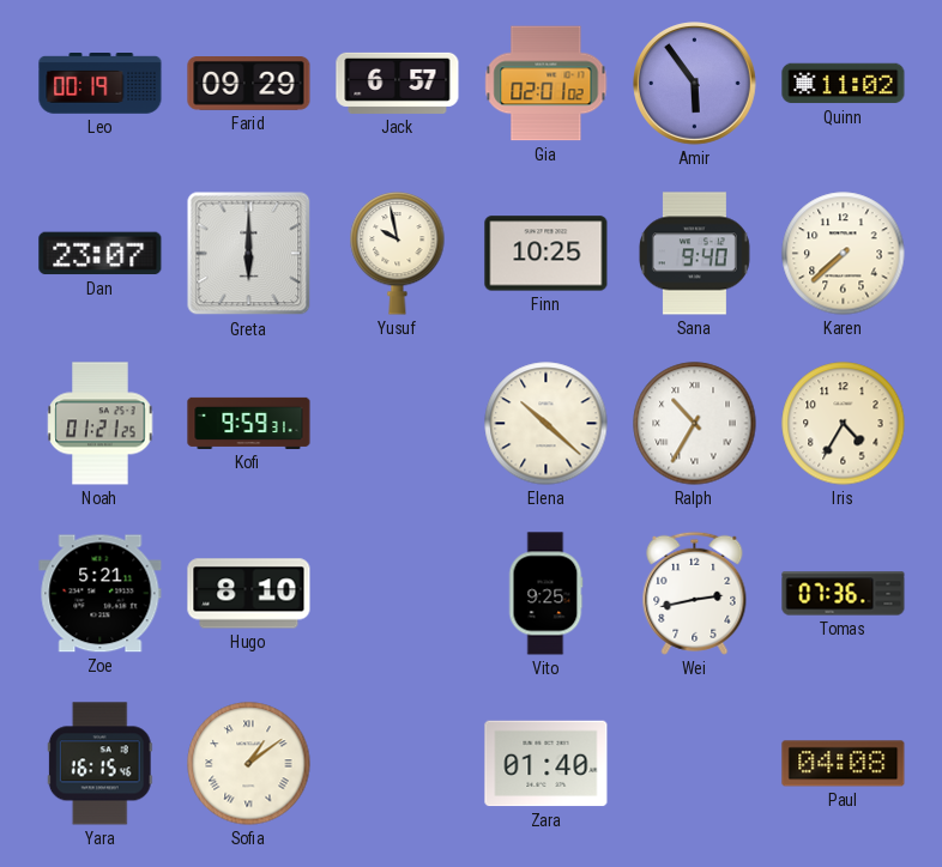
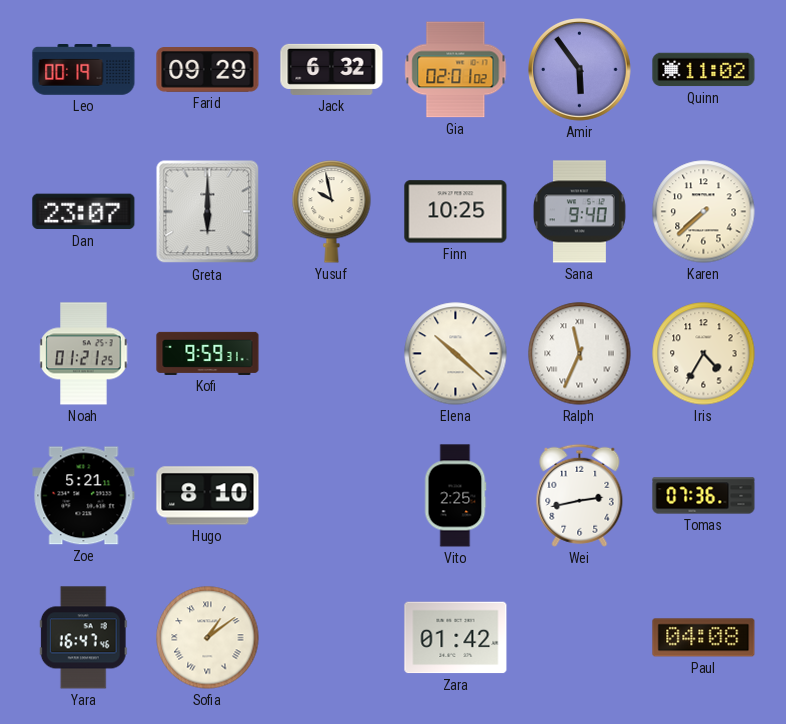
Jack: 6:57 -> 6:32
Ralph: 10:35 -> 11:34
Vito: 9:25 -> 2:25
Yara: 16:15 -> 16:47
Zara: 01:40 -> 01:42
